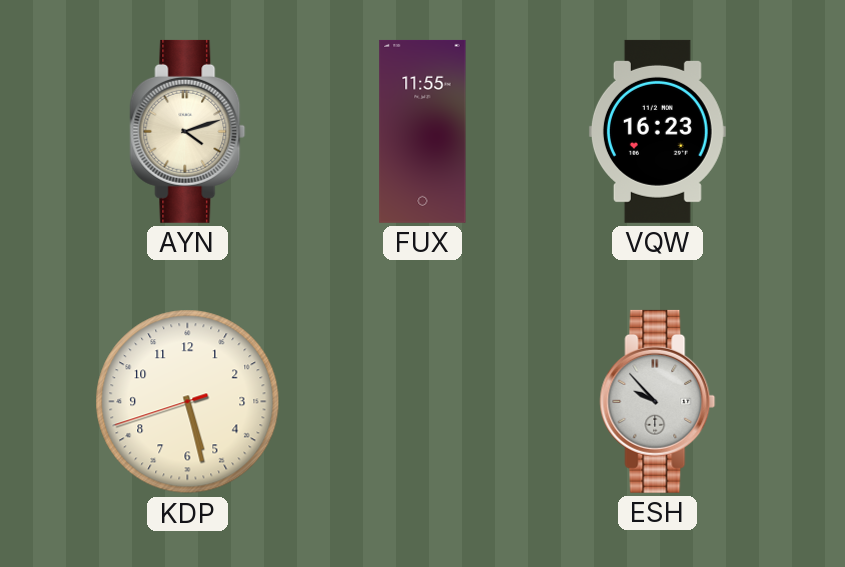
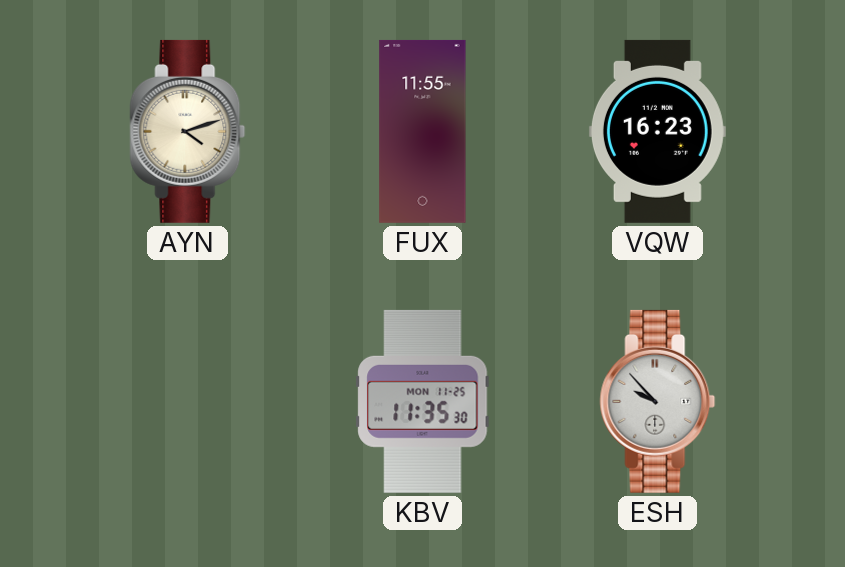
KDP: 5:27 -> none
KBV: none -> 11:35
